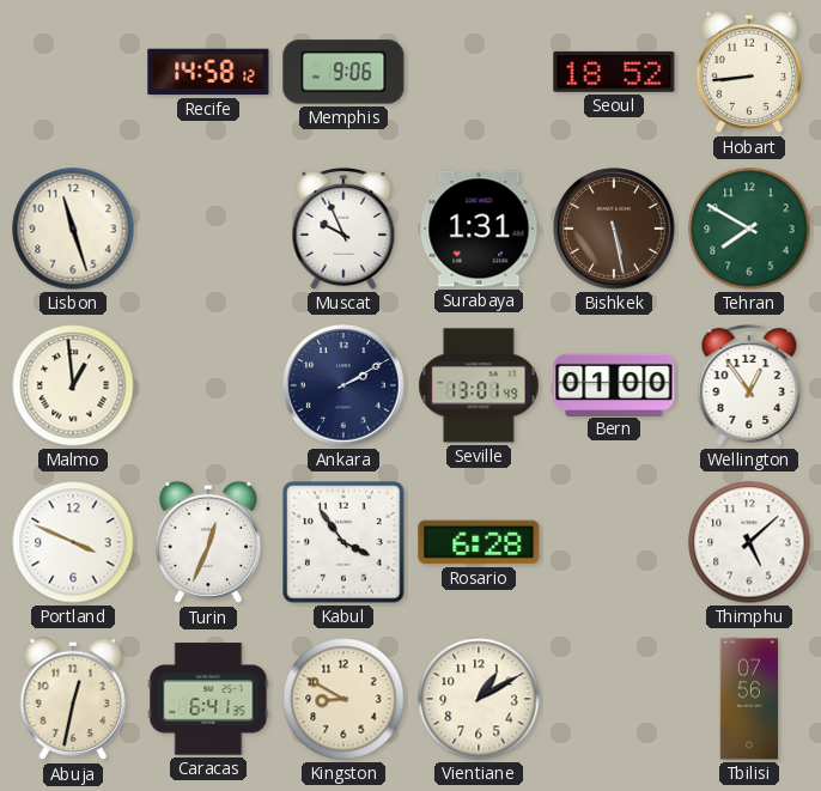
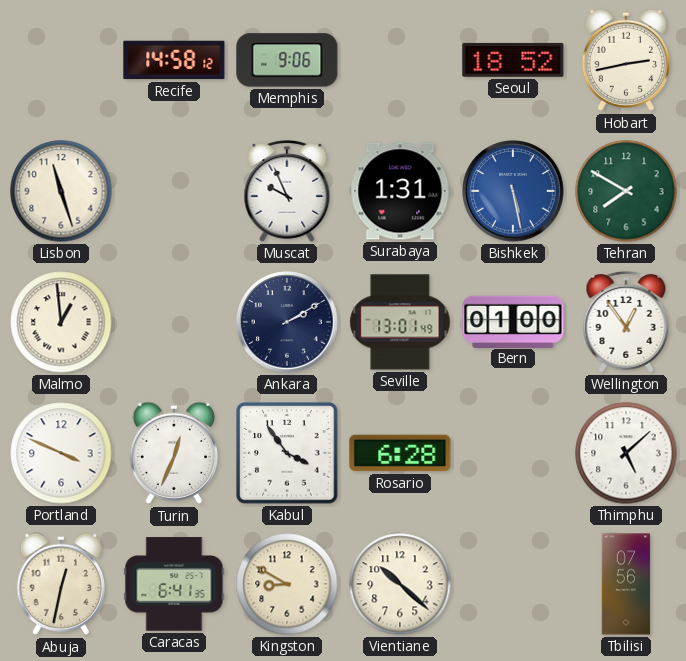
Hobart: 8:44 -> 2:43
Bishkek dial: brown -> blue
Vientiane: 1:10 -> 10:22
